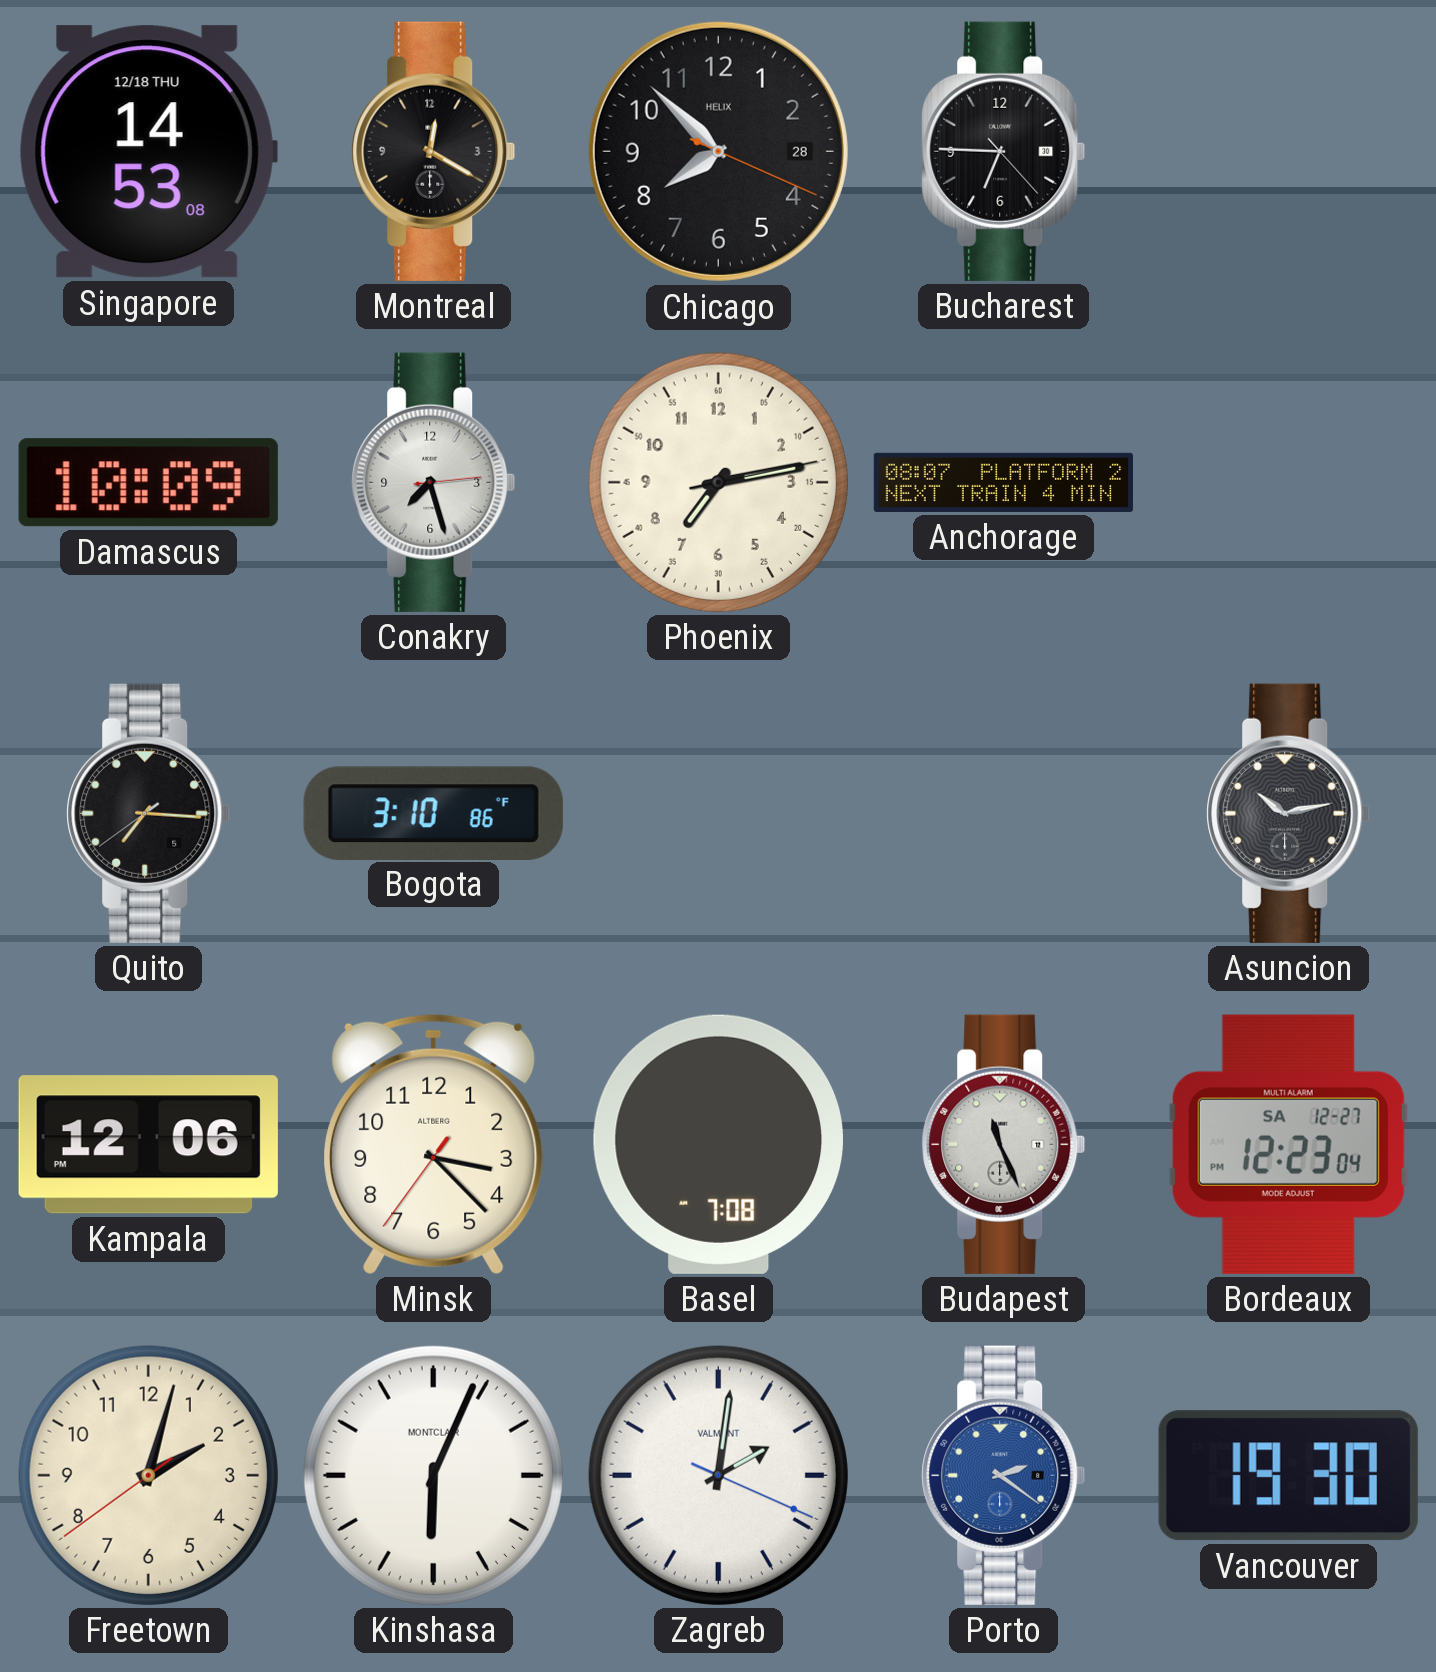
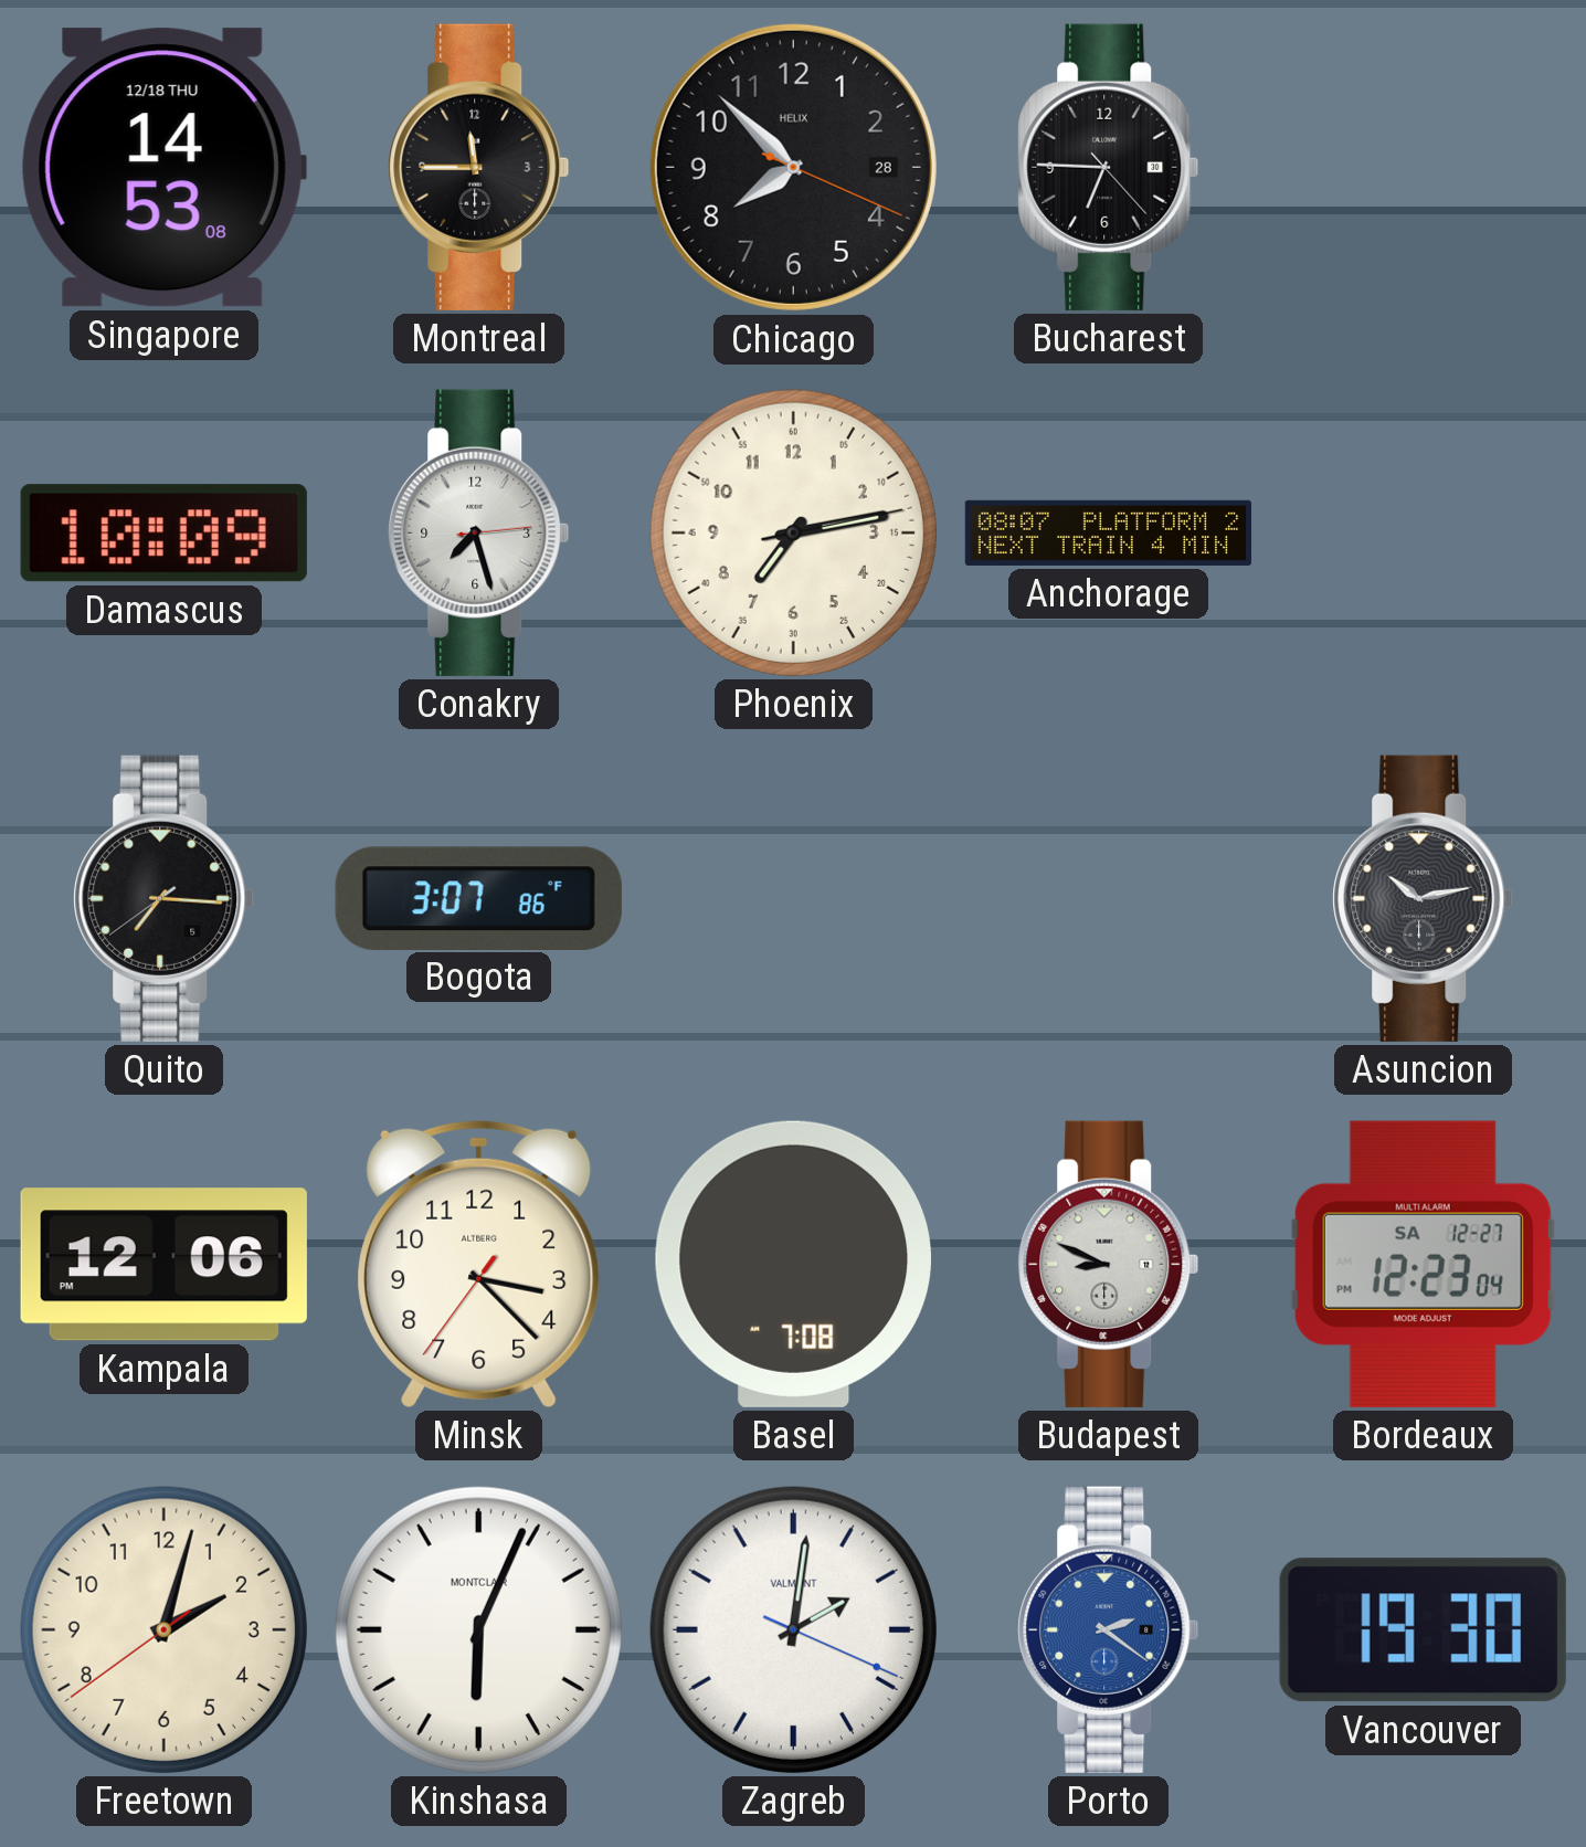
Montreal: 12:20 -> 11:45
Bogota: 3:10 -> 3:07
Budapest: 11:26 -> 8:49
